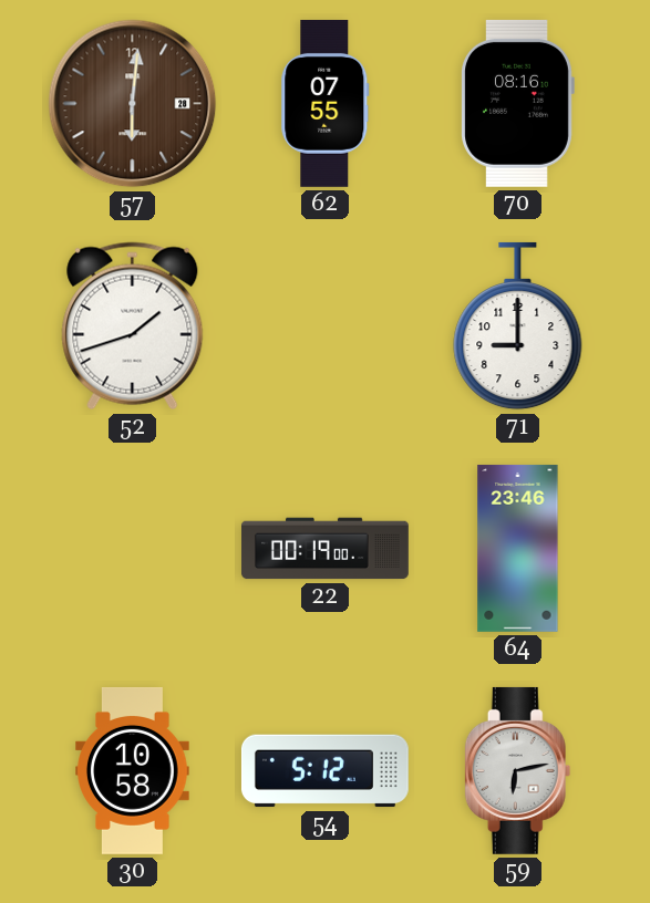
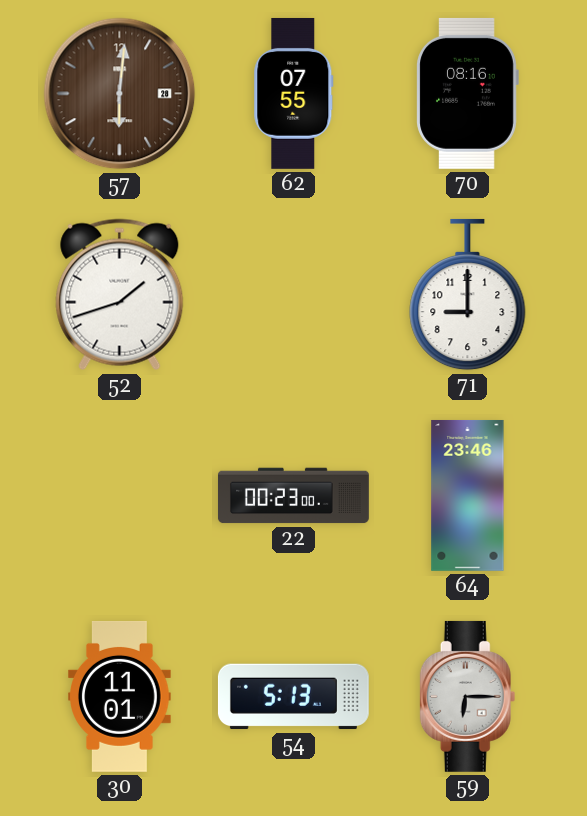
22: 00:19 -> 00:23
30: 10:58 -> 11:01
54: 5:12 -> 5:13
59: 6:13 -> 6:15
